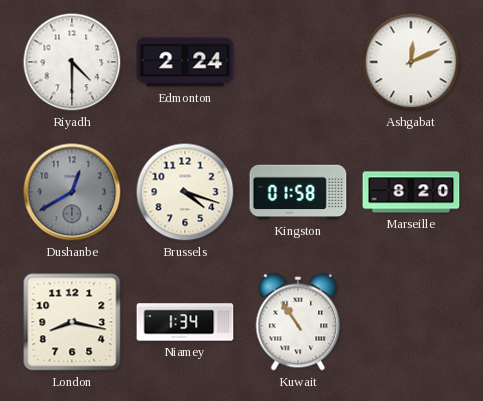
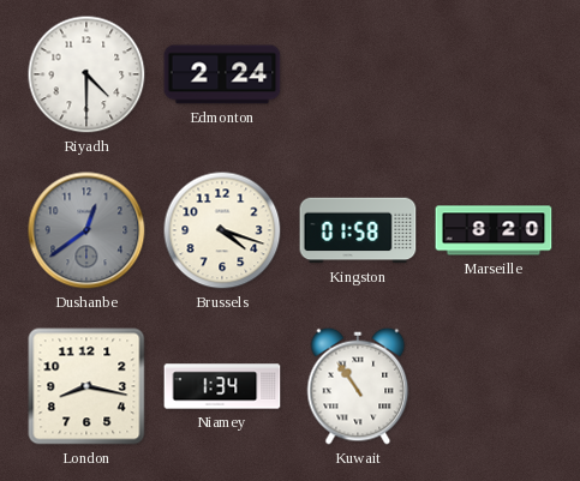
Ashgabat: 12:11 -> none
Dushanbe: 12:40 -> 12:39
